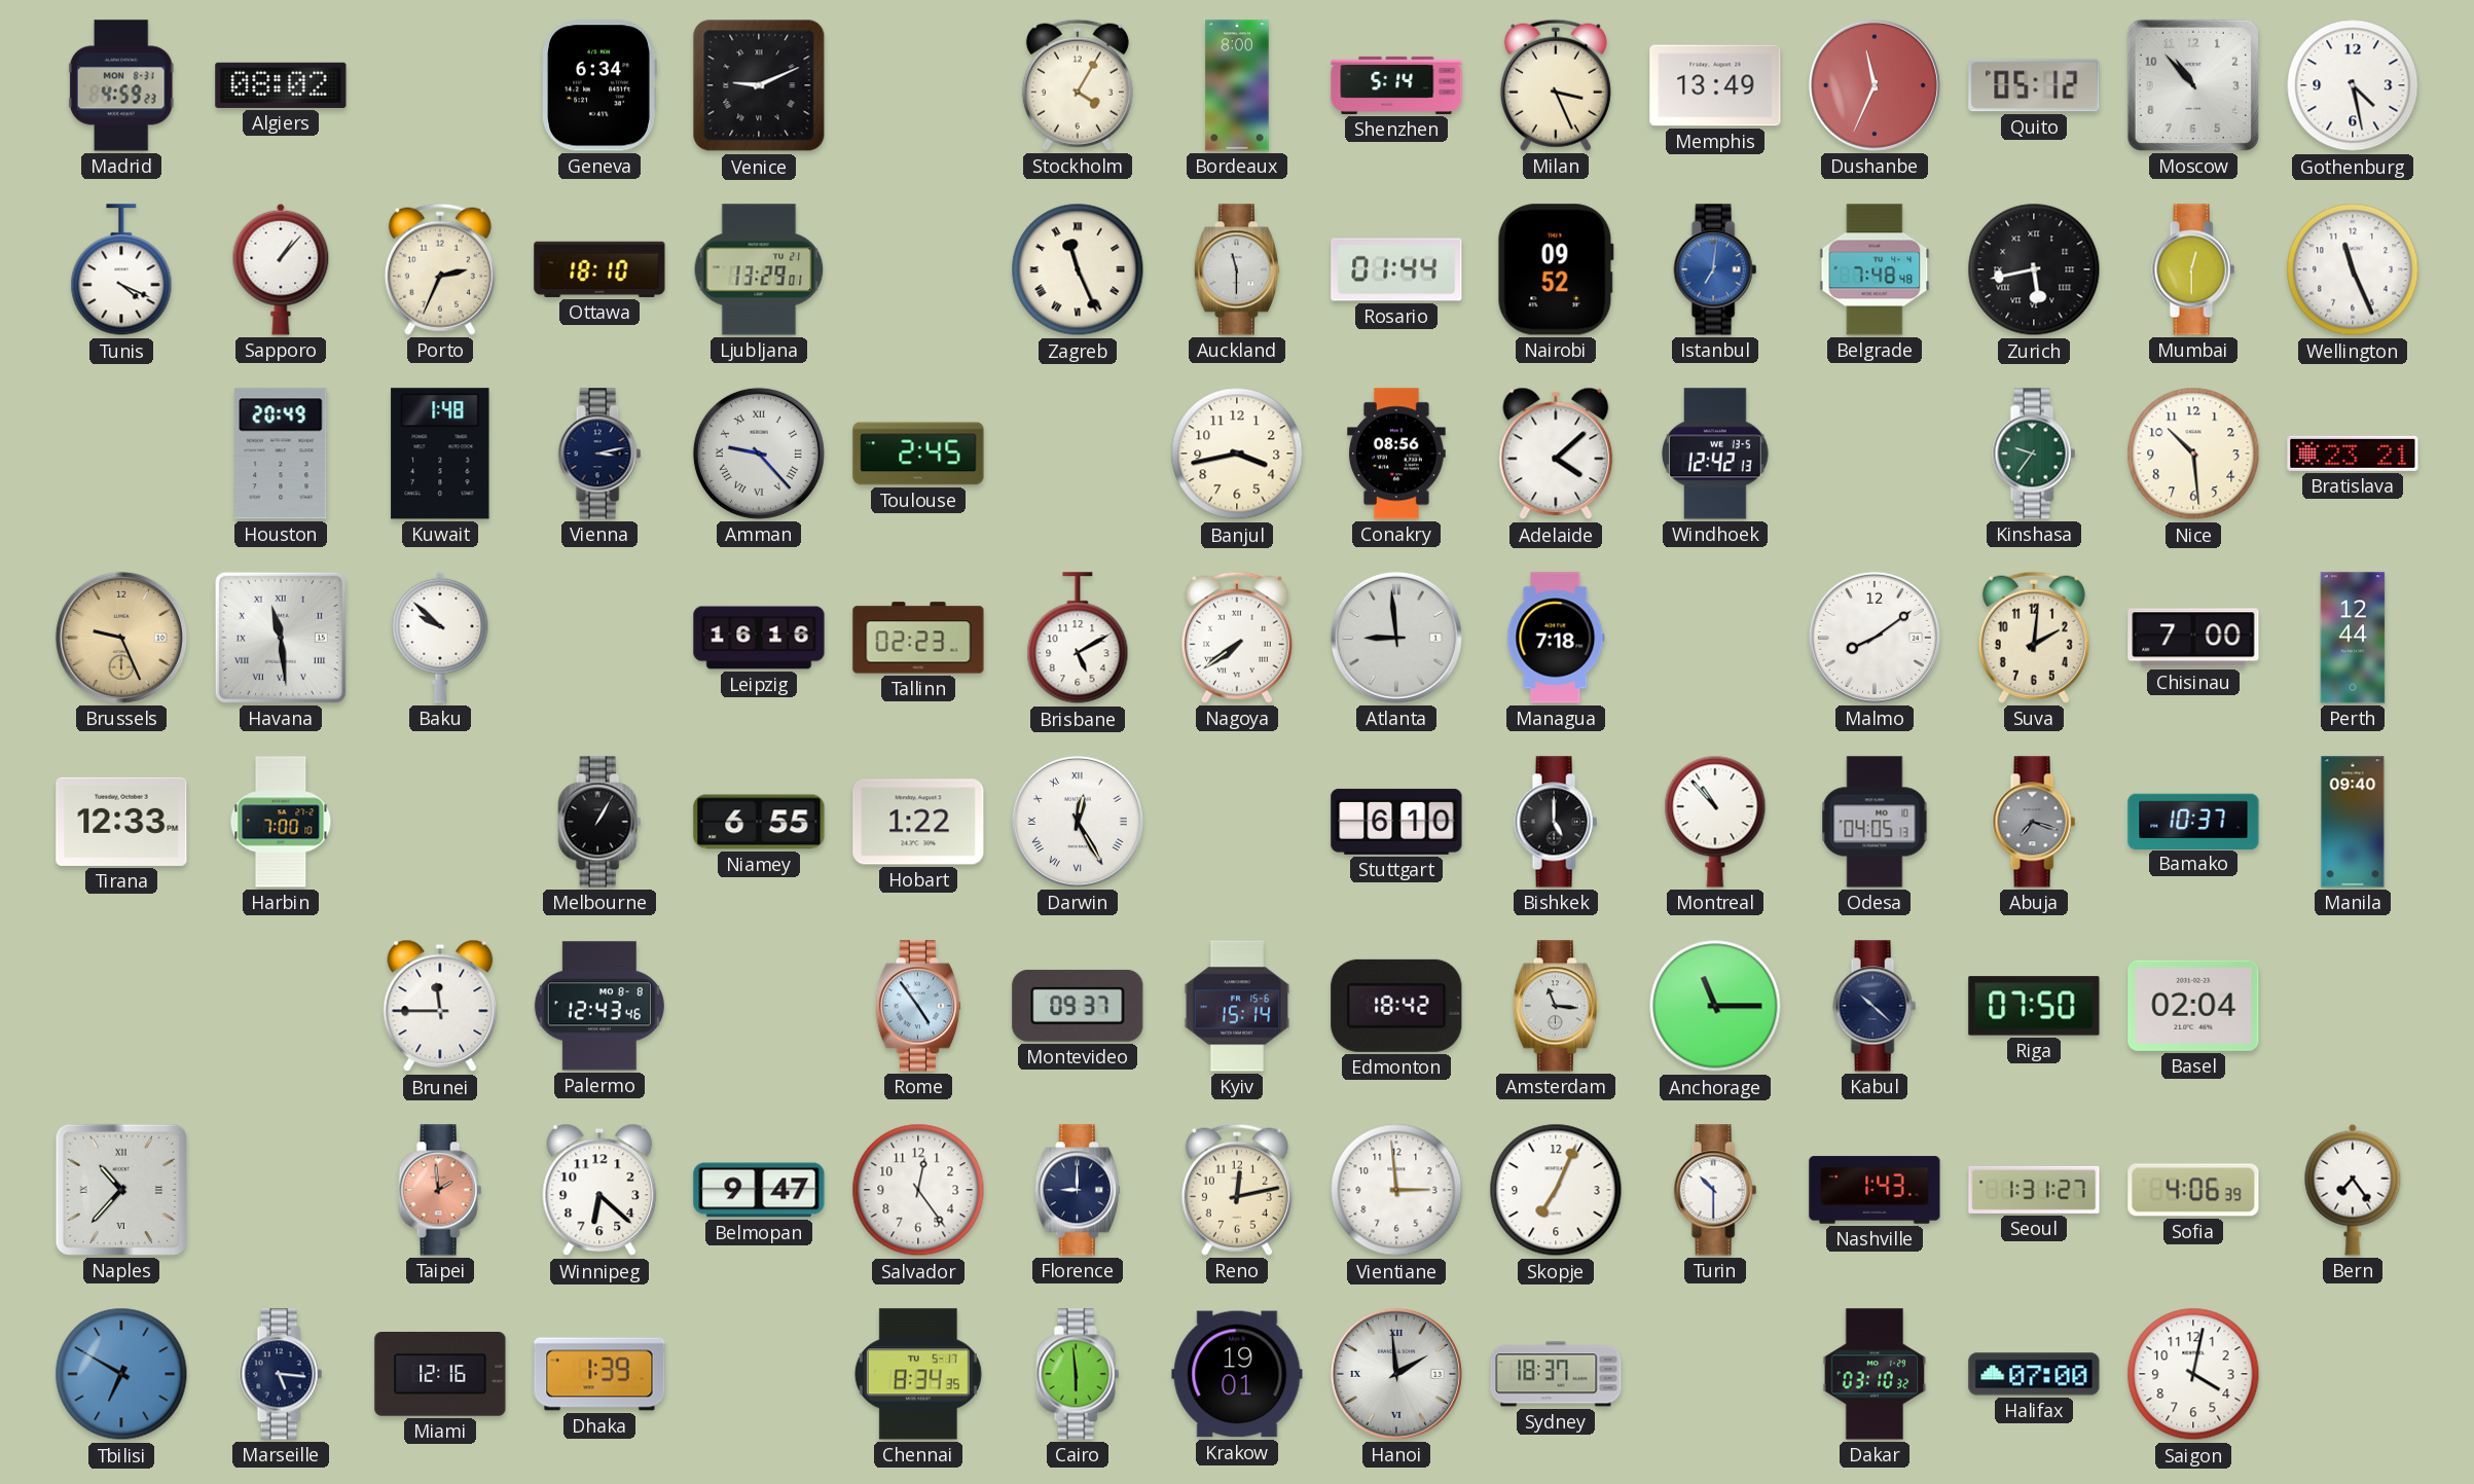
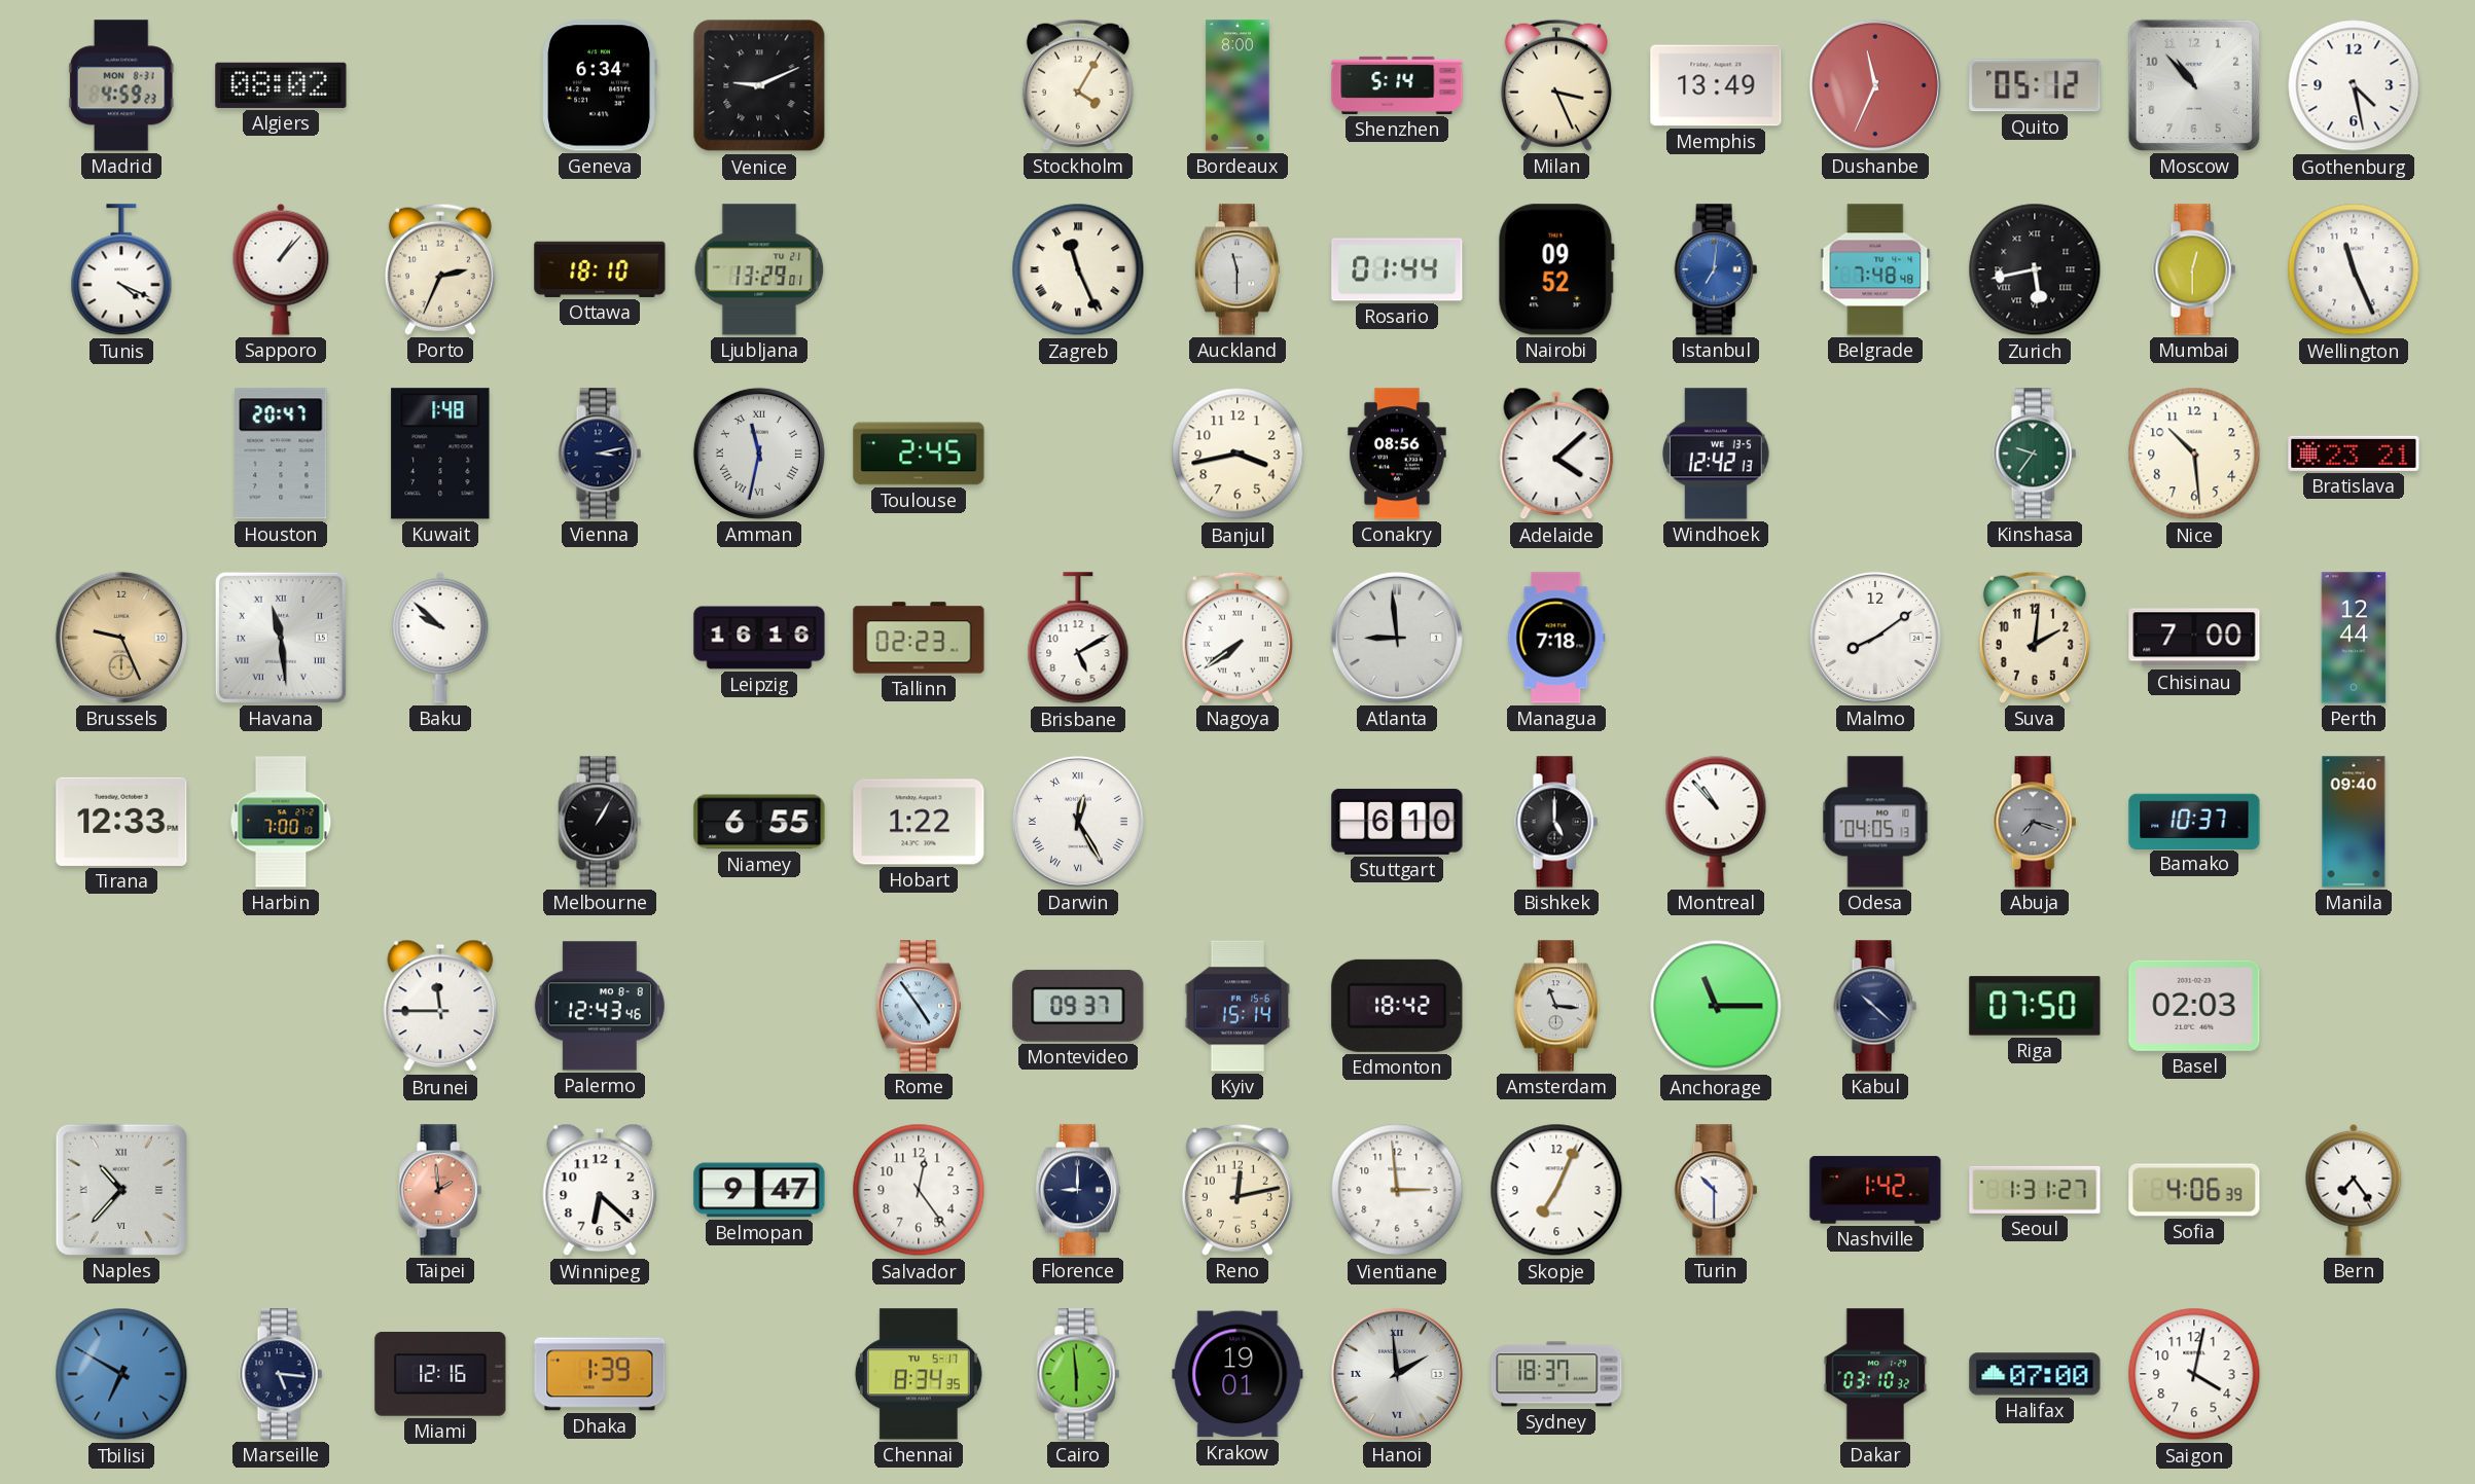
Houston: 20:49 -> 20:47
Amman: 9:23 -> 11:32
Basel: 02:04 -> 02:03
Nashville: 1:43 -> 1:42
